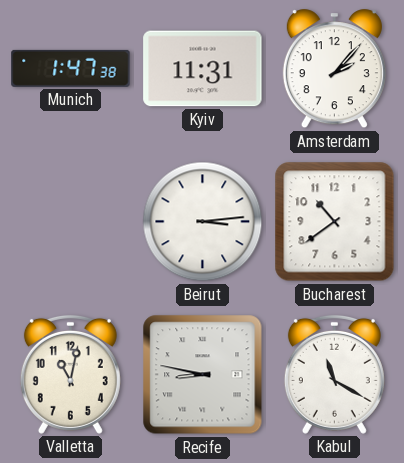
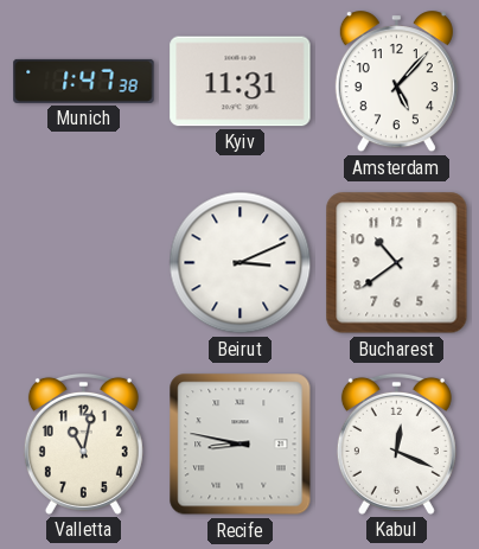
Amsterdam: 2:07 -> 5:07
Beirut: 3:14 -> 3:11
Kabul: 11:20 -> 12:19
